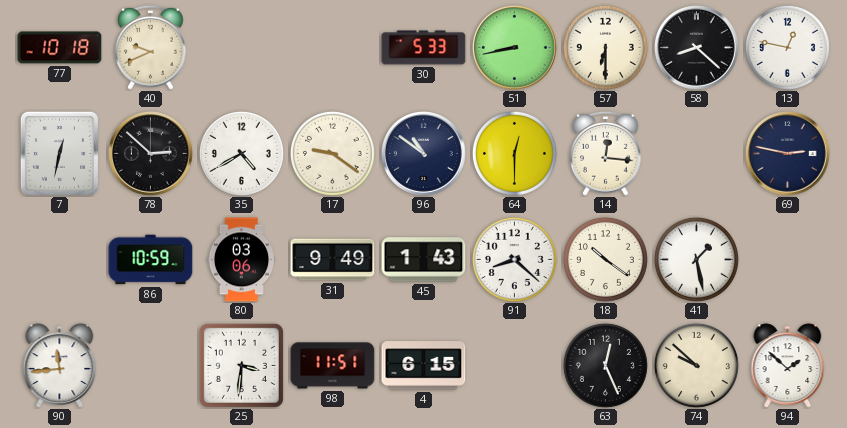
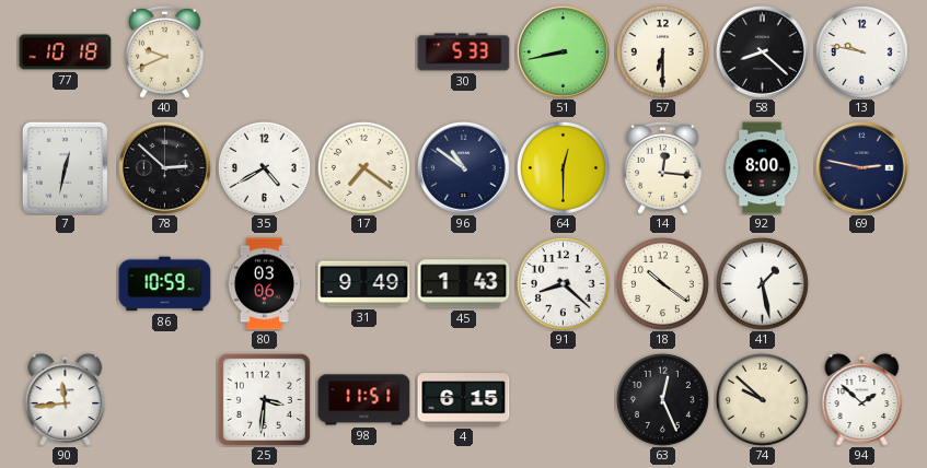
13: 12:47 -> 9:47
17: 9:21 -> 7:21
92: none -> 8:00
